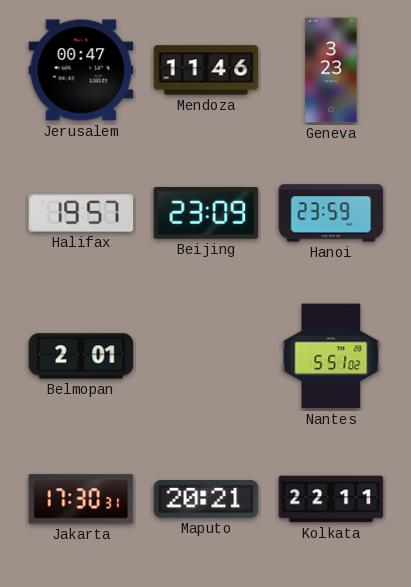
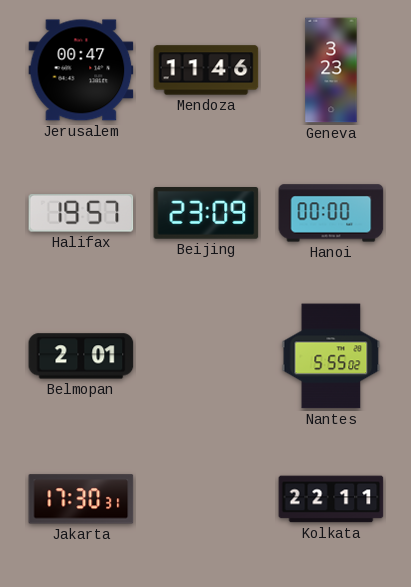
Hanoi: 23:59 -> 00:00
Nantes: 5:51 -> 5:55
Maputo: 20:21 -> none
